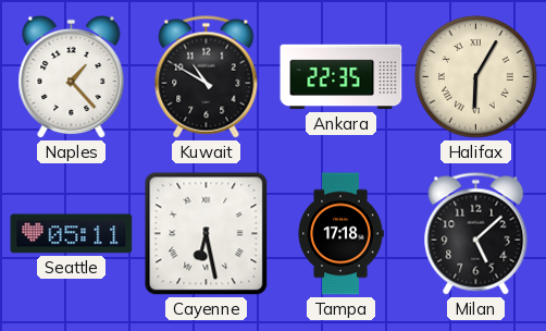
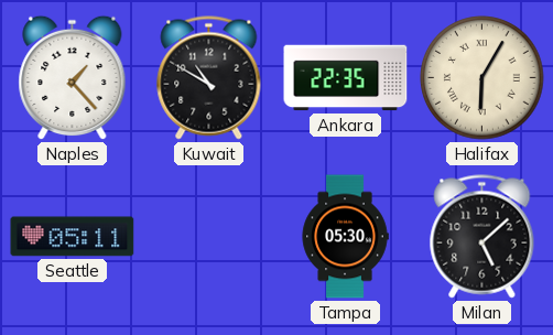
Cayenne: 6:28 -> none
Tampa: 17:18 -> 05:30
